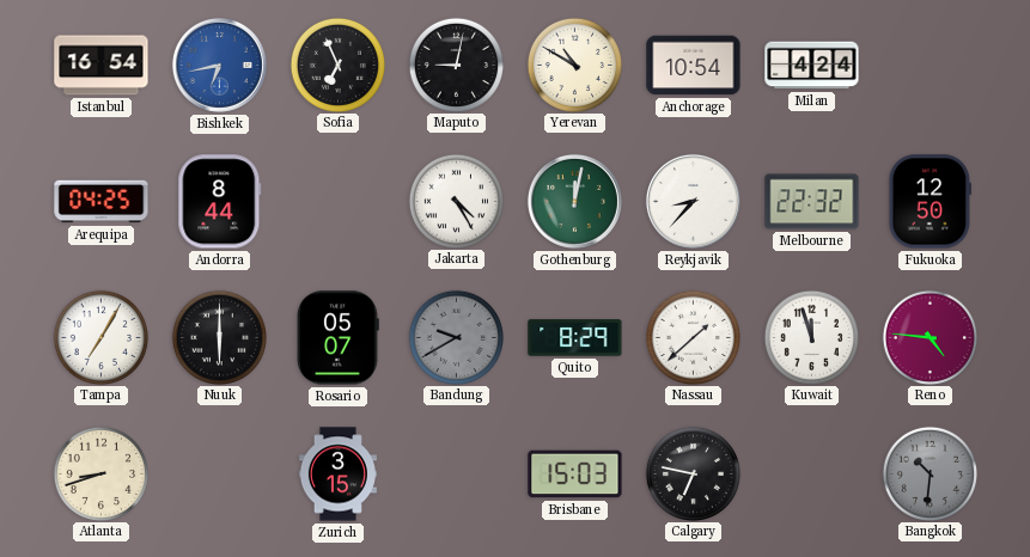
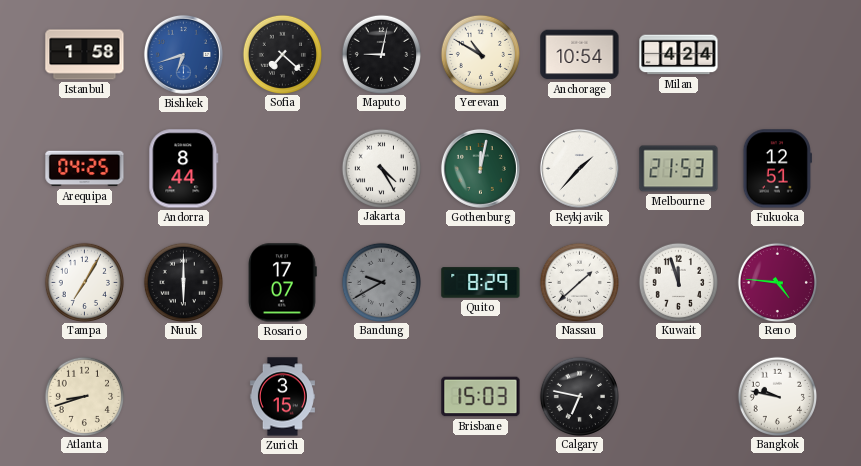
Istanbul: 16:54 -> 1:58
Bishkek: 6:43 -> 6:42
Sofia: 6:56 -> 7:22
Reykjavik: 8:37 -> 1:37
Melbourne: 22:32 -> 21:53
Fukuoka: 12:50 -> 12:51
Rosario: 05:07 -> 17:07
Bangkok: 10:31 -> 9:47
Bangkok dial: grey -> white
